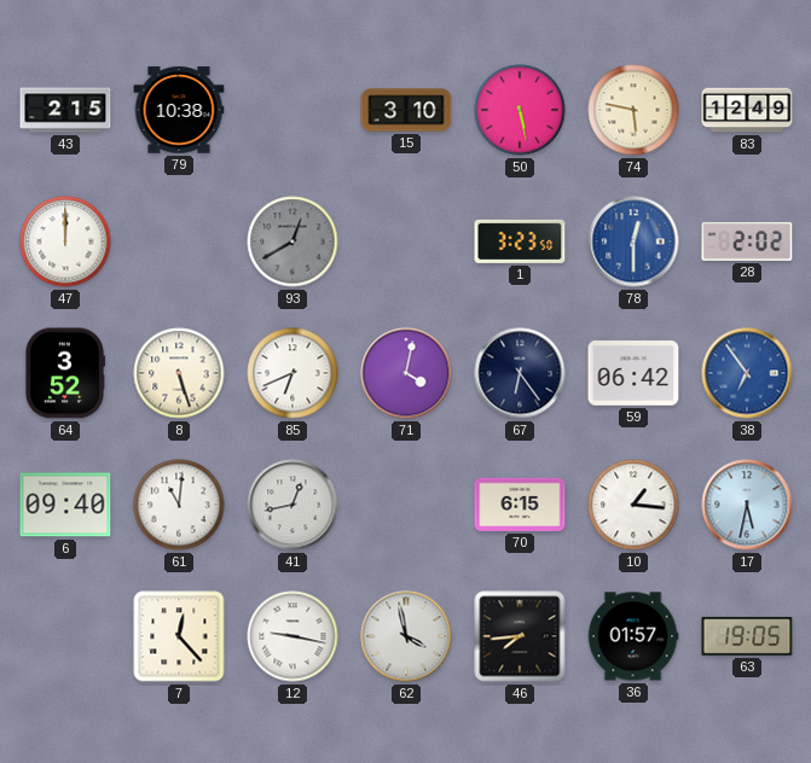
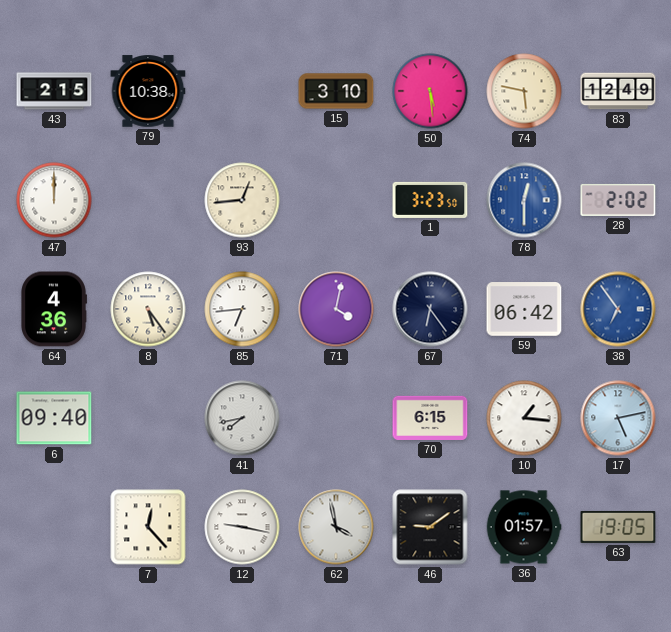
50: 5:28 -> 5:29
93: 12:40 -> 12:44
93 dial: grey -> cream
64: 3:52 -> 4:36
8: 5:27 -> 5:24
85: 6:41 -> 6:44
61: 11:01 -> none
41: 12:43 -> 7:43
17: 5:32 -> 5:13
46: 7:44 -> 9:09
